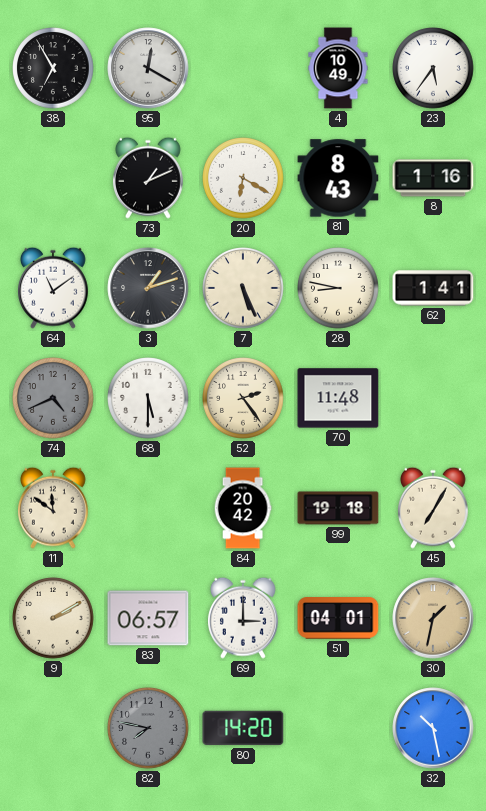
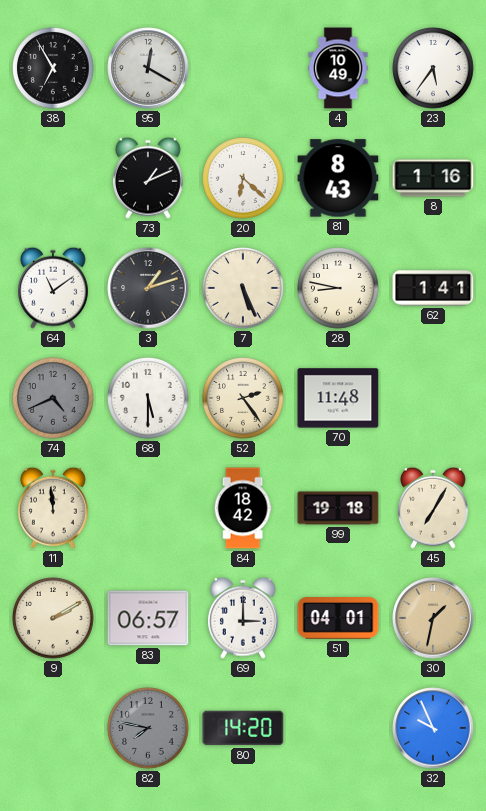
20: 6:20 -> 6:22
11: 11:51 -> 11:59
84: 20:42 -> 18:42
32: 10:28 -> 9:56
